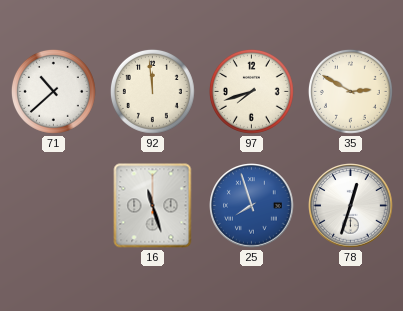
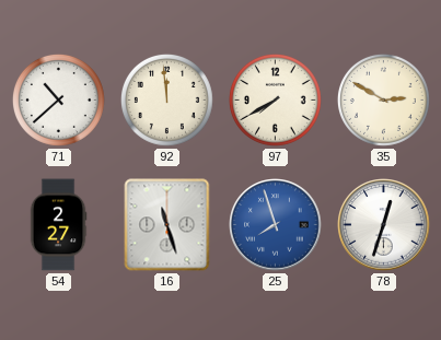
97: 7:42 -> 7:40
54: none -> 2:27
